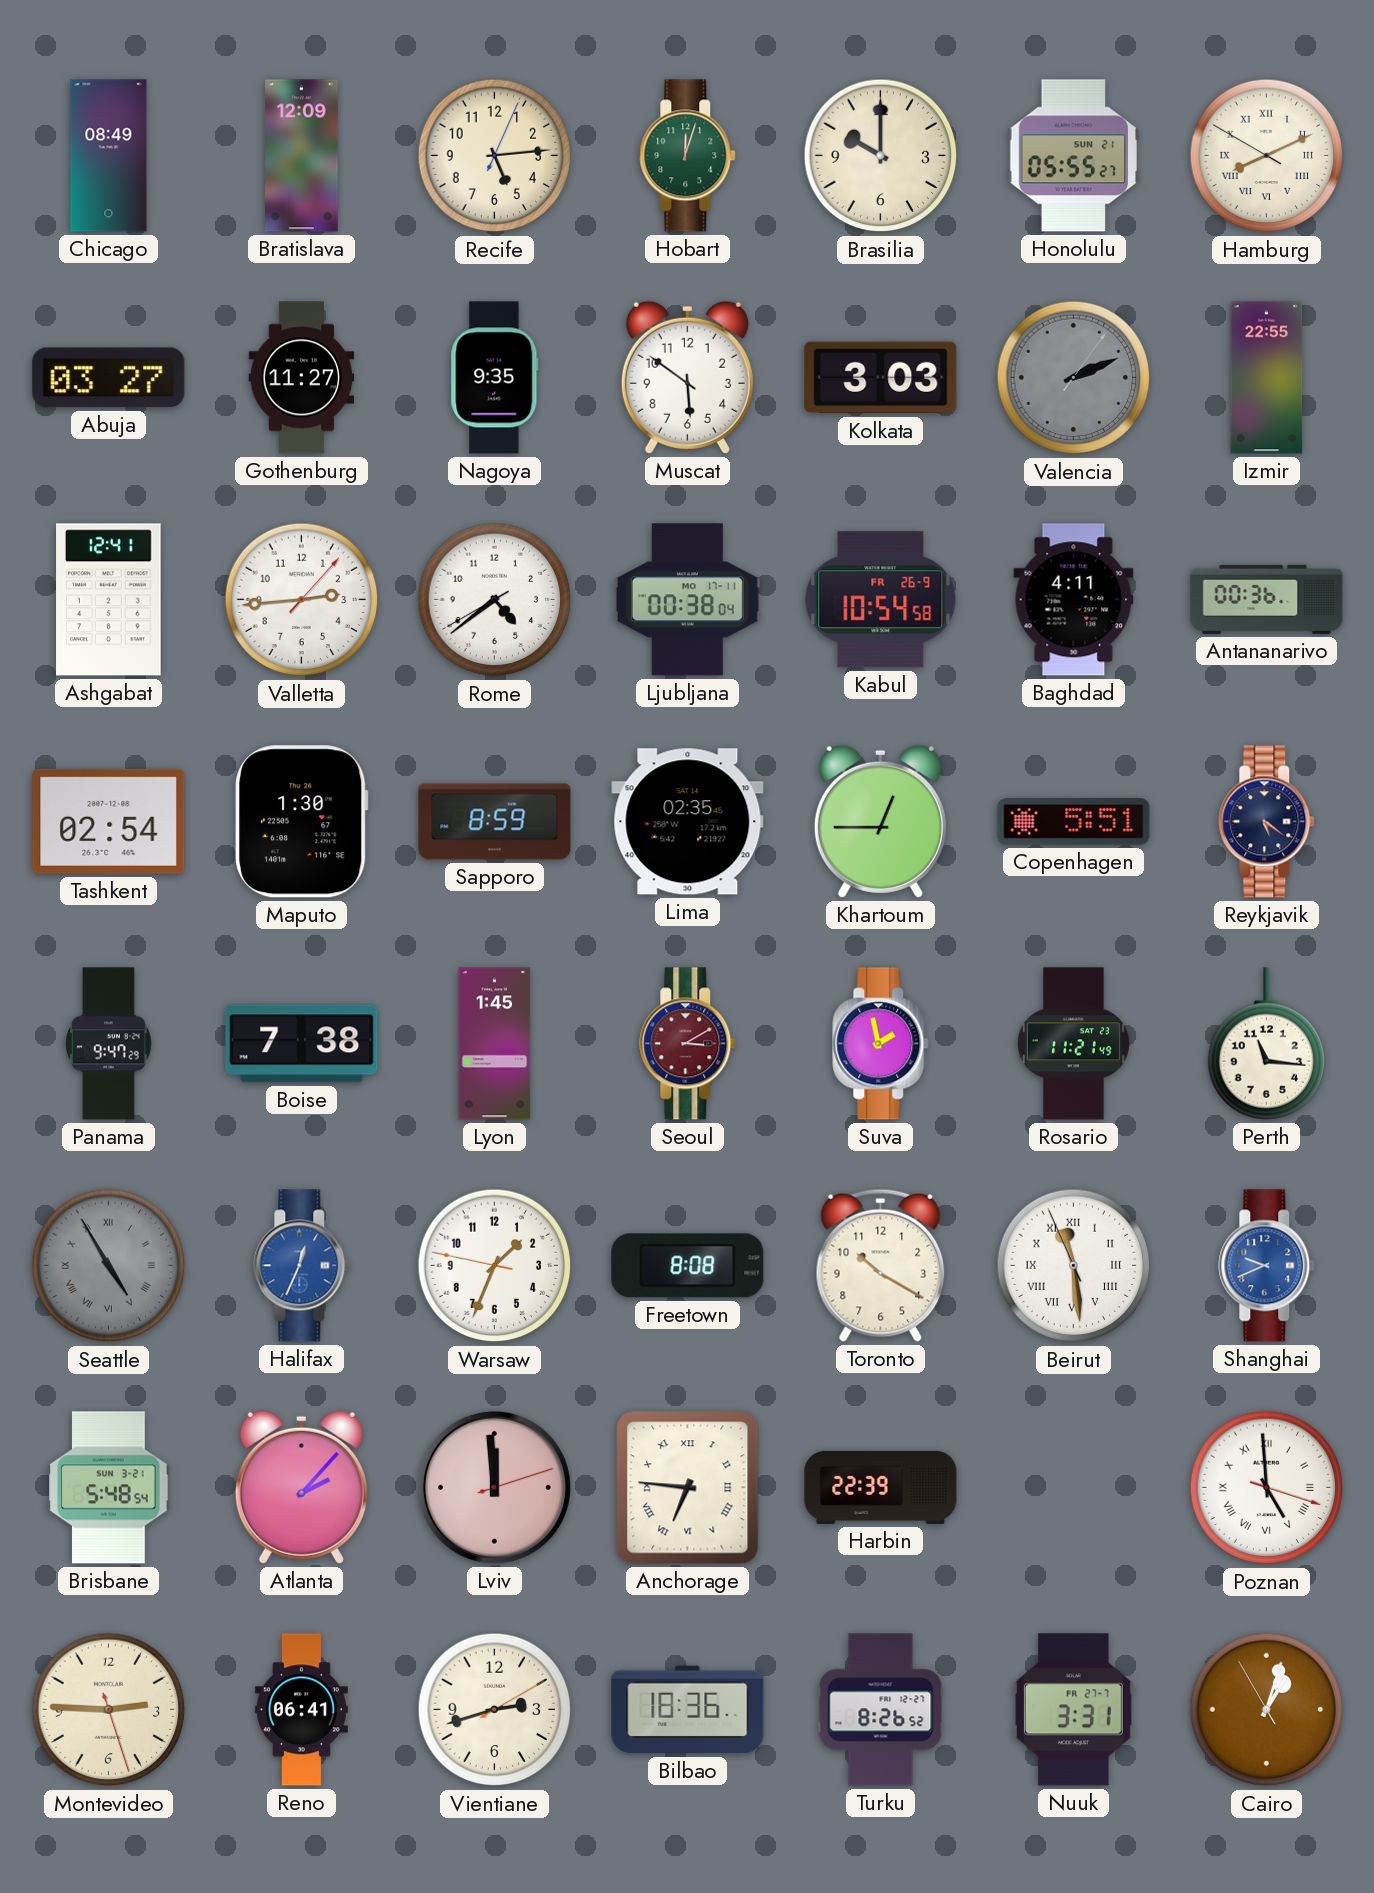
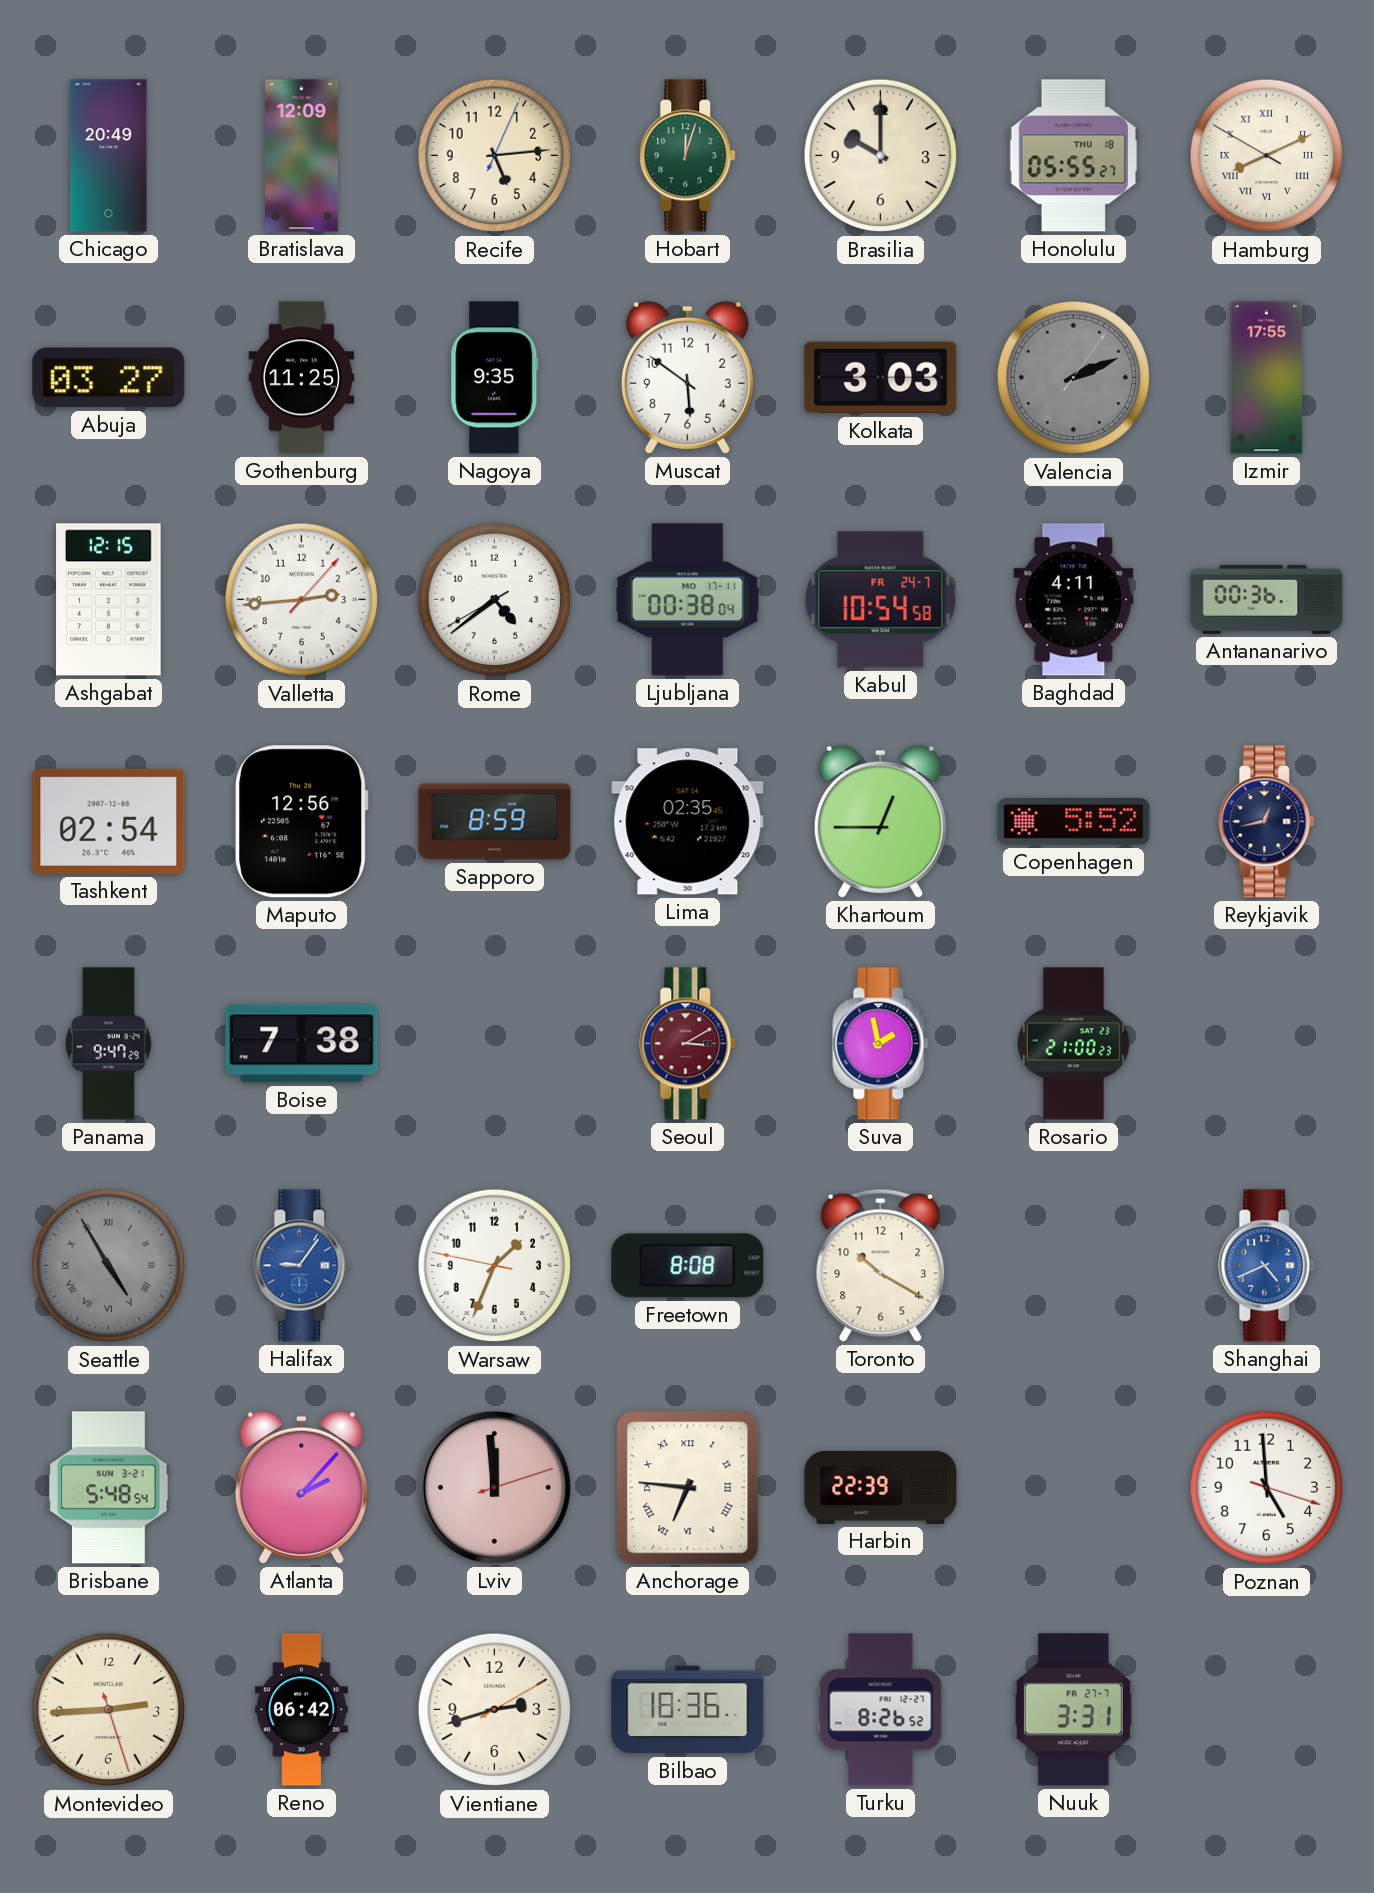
Chicago: 08:49 -> 20:49
Honolulu date: SUN 21 -> THU 18
Gothenburg: 11:27 -> 11:25
Izmir: 22:55 -> 17:55
Ashgabat: 12:41 -> 12:15
Kabul date: FR 26-9 -> FR 24-7
Maputo: 1:30 -> 12:56
Copenhagen: 5:51 -> 5:52
Reykjavik: 5:21 -> 12:43
Lyon: 1:45 -> none
Rosario: 11:21 -> 21:00
Perth: 11:16 -> none
Halifax: 12:34 -> 9:06
Beirut: 11:28 -> none
Shanghai: 9:41 -> 4:41
Poznan numerals: Roman -> Arabic
Montevideo: 2:45 -> 2:44
Reno: 06:41 -> 06:42
Cairo: 1:02 -> none
